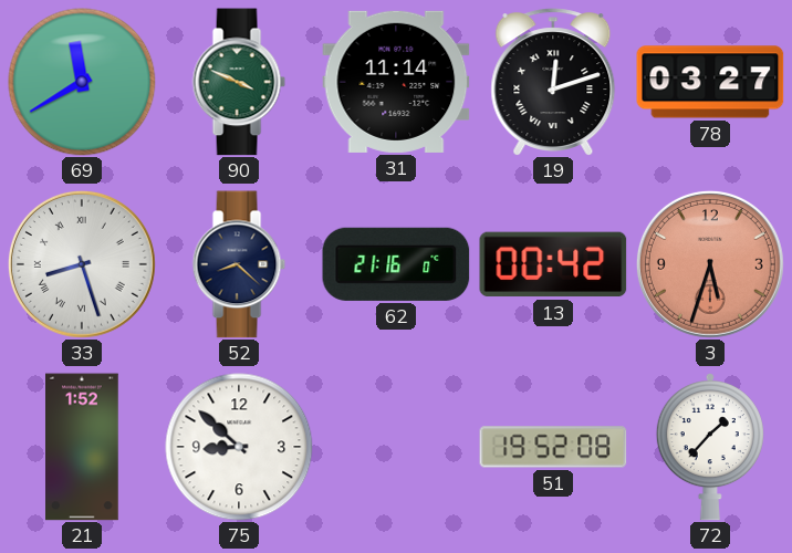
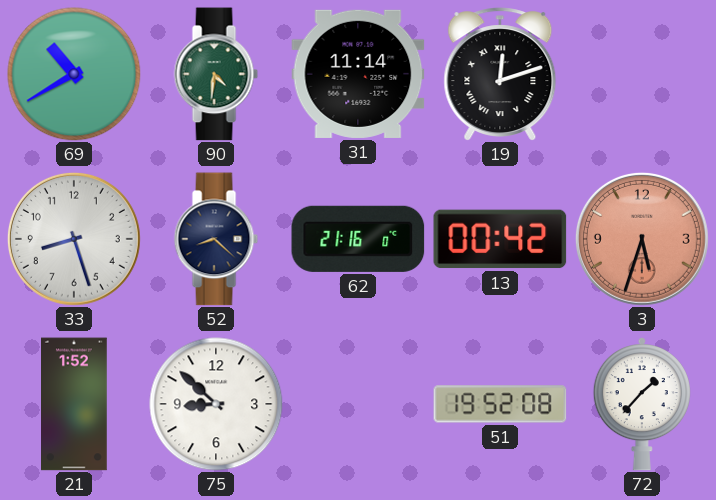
69: 11:40 -> 10:40
90: 3:49 -> 4:31
78: 03:27 -> none
33 numerals: Roman -> Arabic
